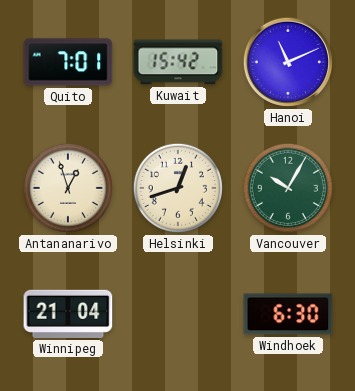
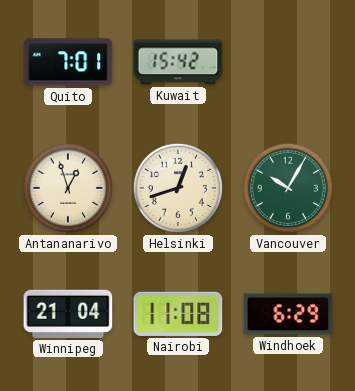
Hanoi: 11:11 -> none
Nairobi: none -> 11:08
Windhoek: 6:30 -> 6:29
